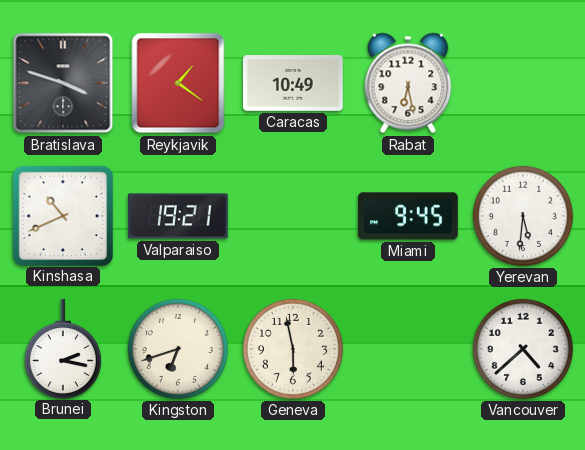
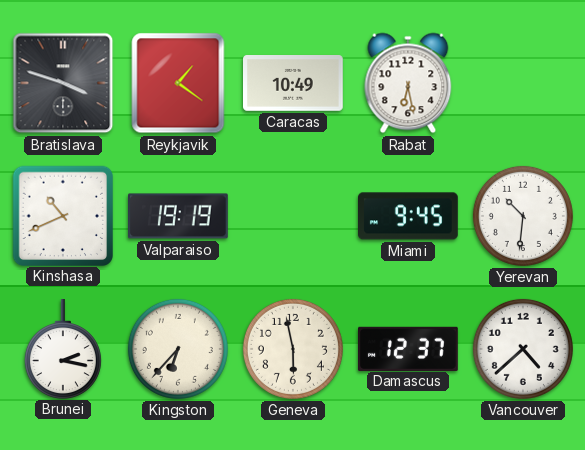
Valparaiso: 19:21 -> 19:19
Yerevan: 5:31 -> 10:31
Kingston: 6:42 -> 6:37
Damascus: none -> 12:37
